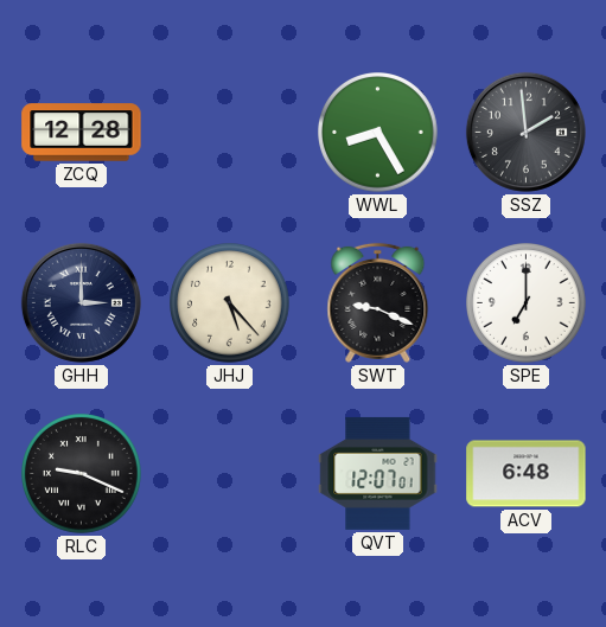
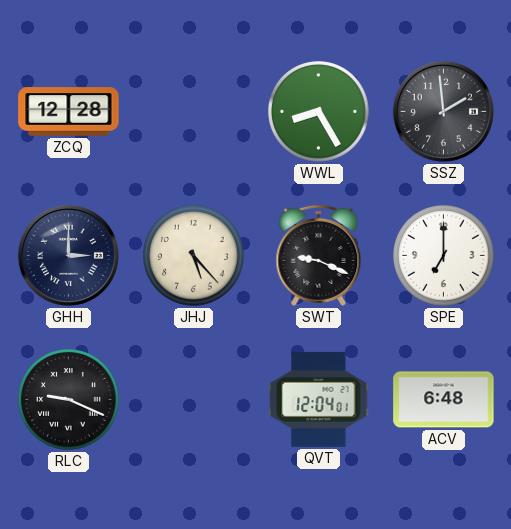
QVT: 12:07 -> 12:04
